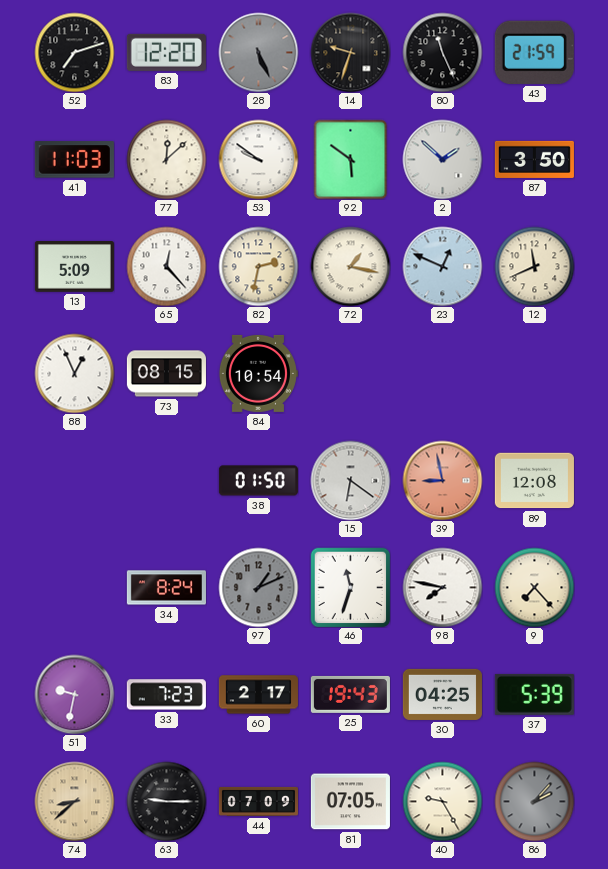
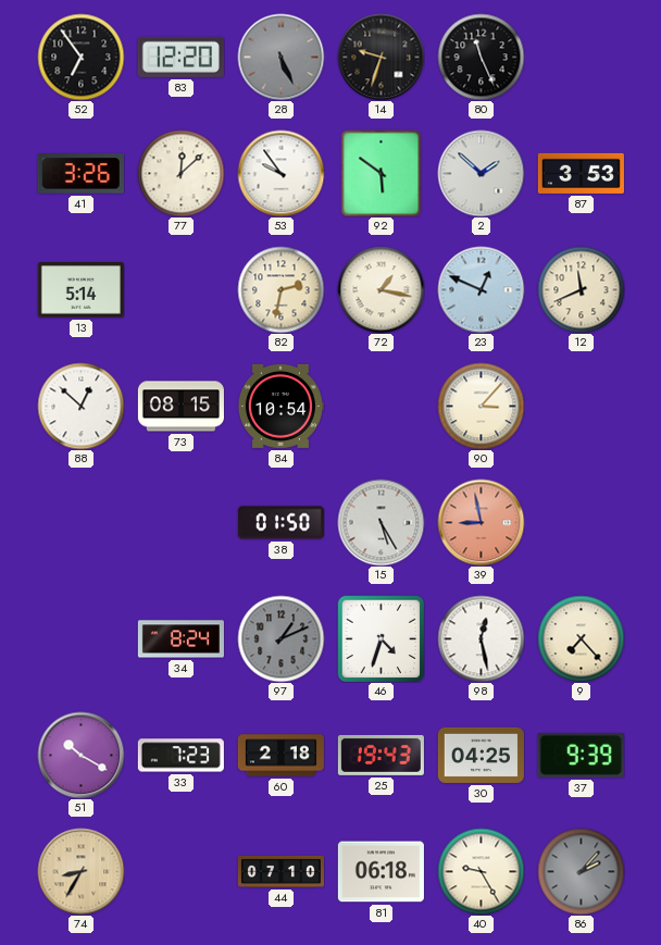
52: 7:12 -> 6:54
43: 21:59 -> none
41: 11:03 -> 3:26
53: 9:51 -> 9:54
87: 3:50 -> 3:53
13: 5:09 -> 5:14
65: 12:23 -> none
88: 12:56 -> 12:52
90: none -> 3:07
15: 6:21 -> 5:25
89: 12:08 -> none
46: 11:33 -> 4:33
98: 7:47 -> 12:28
51: 9:32 -> 10:20
60: 2:17 -> 2:18
37: 5:39 -> 9:39
74: 8:38 -> 8:35
63: 9:15 -> none
44: 07:09 -> 07:10
81: 07:05 -> 06:18
